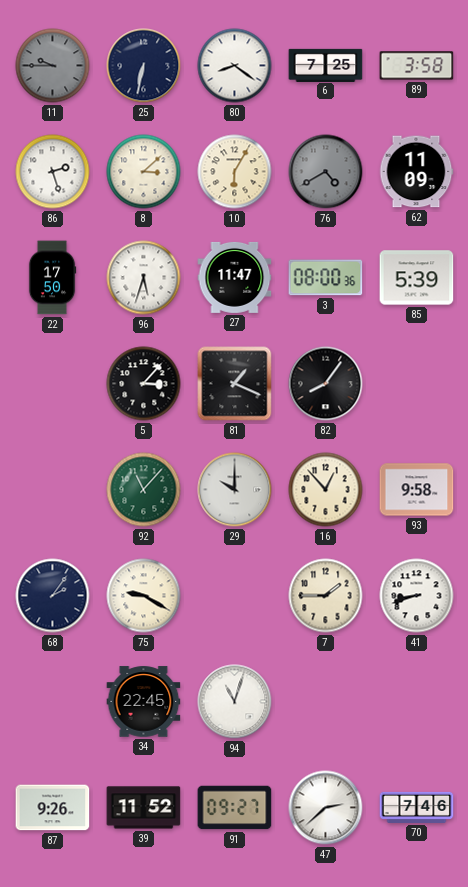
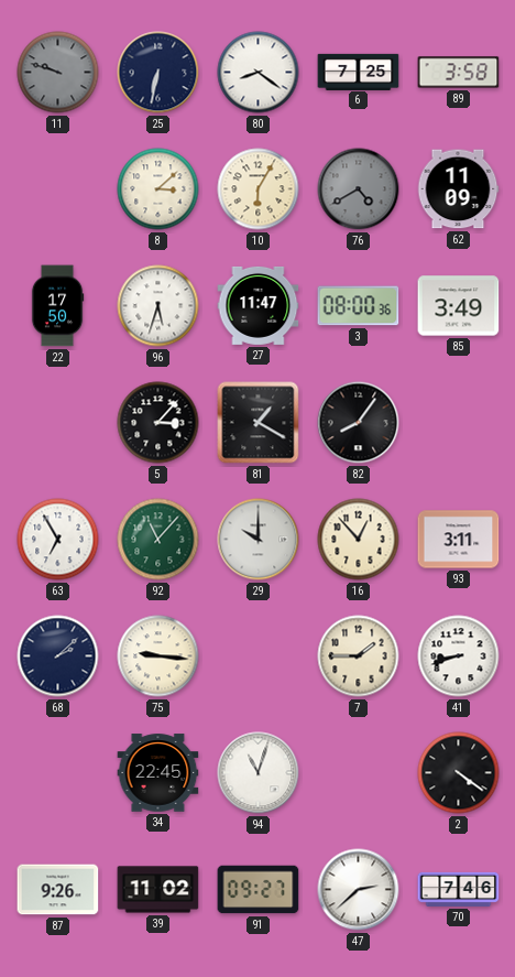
11: 9:45 -> 9:48
86: 2:27 -> none
85: 5:39 -> 3:49
81: 1:19 -> 1:20
63: none -> 6:55
93: 9:58 -> 3:11
68: 2:06 -> 2:08
75: 9:20 -> 9:16
2: none -> 4:21
39: 11:52 -> 11:02
